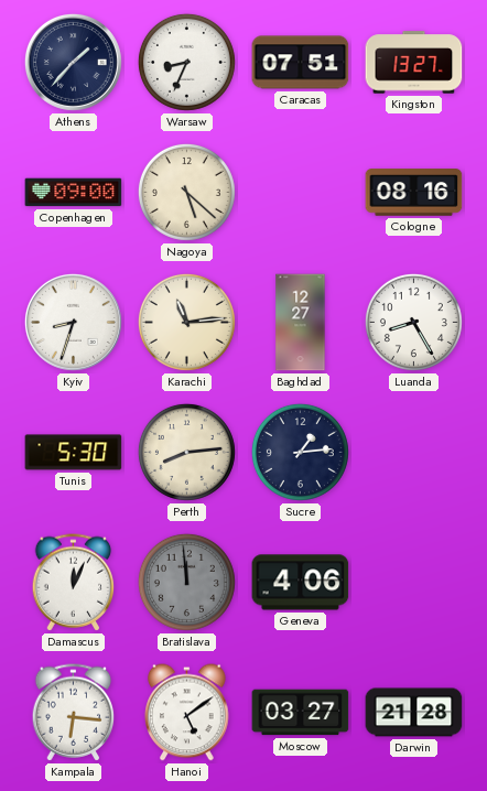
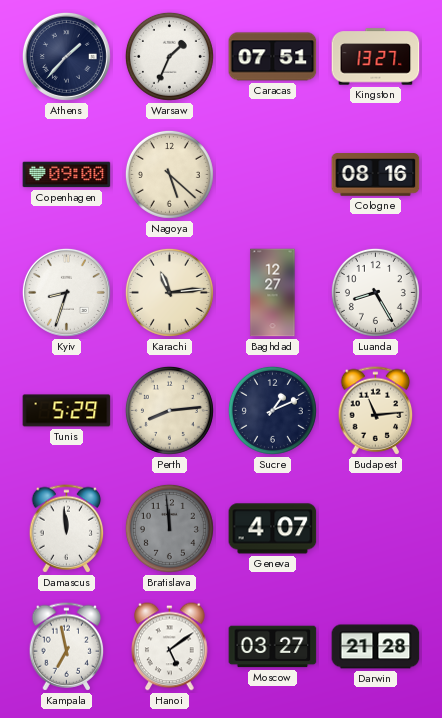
Warsaw: 8:34 -> 1:34
Tunis: 5:30 -> 5:29
Sucre: 1:14 -> 1:11
Budapest: none -> 11:14
Damascus: 12:04 -> 11:59
Geneva: 4:06 -> 4:07
Kampala: 6:16 -> 6:58
